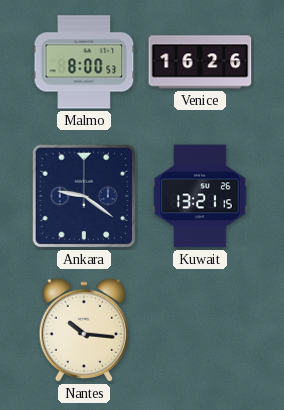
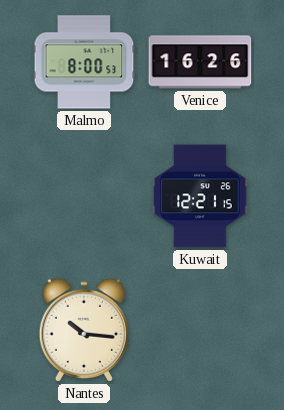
Ankara: 9:21 -> none
Kuwait: 13:21 -> 12:21
